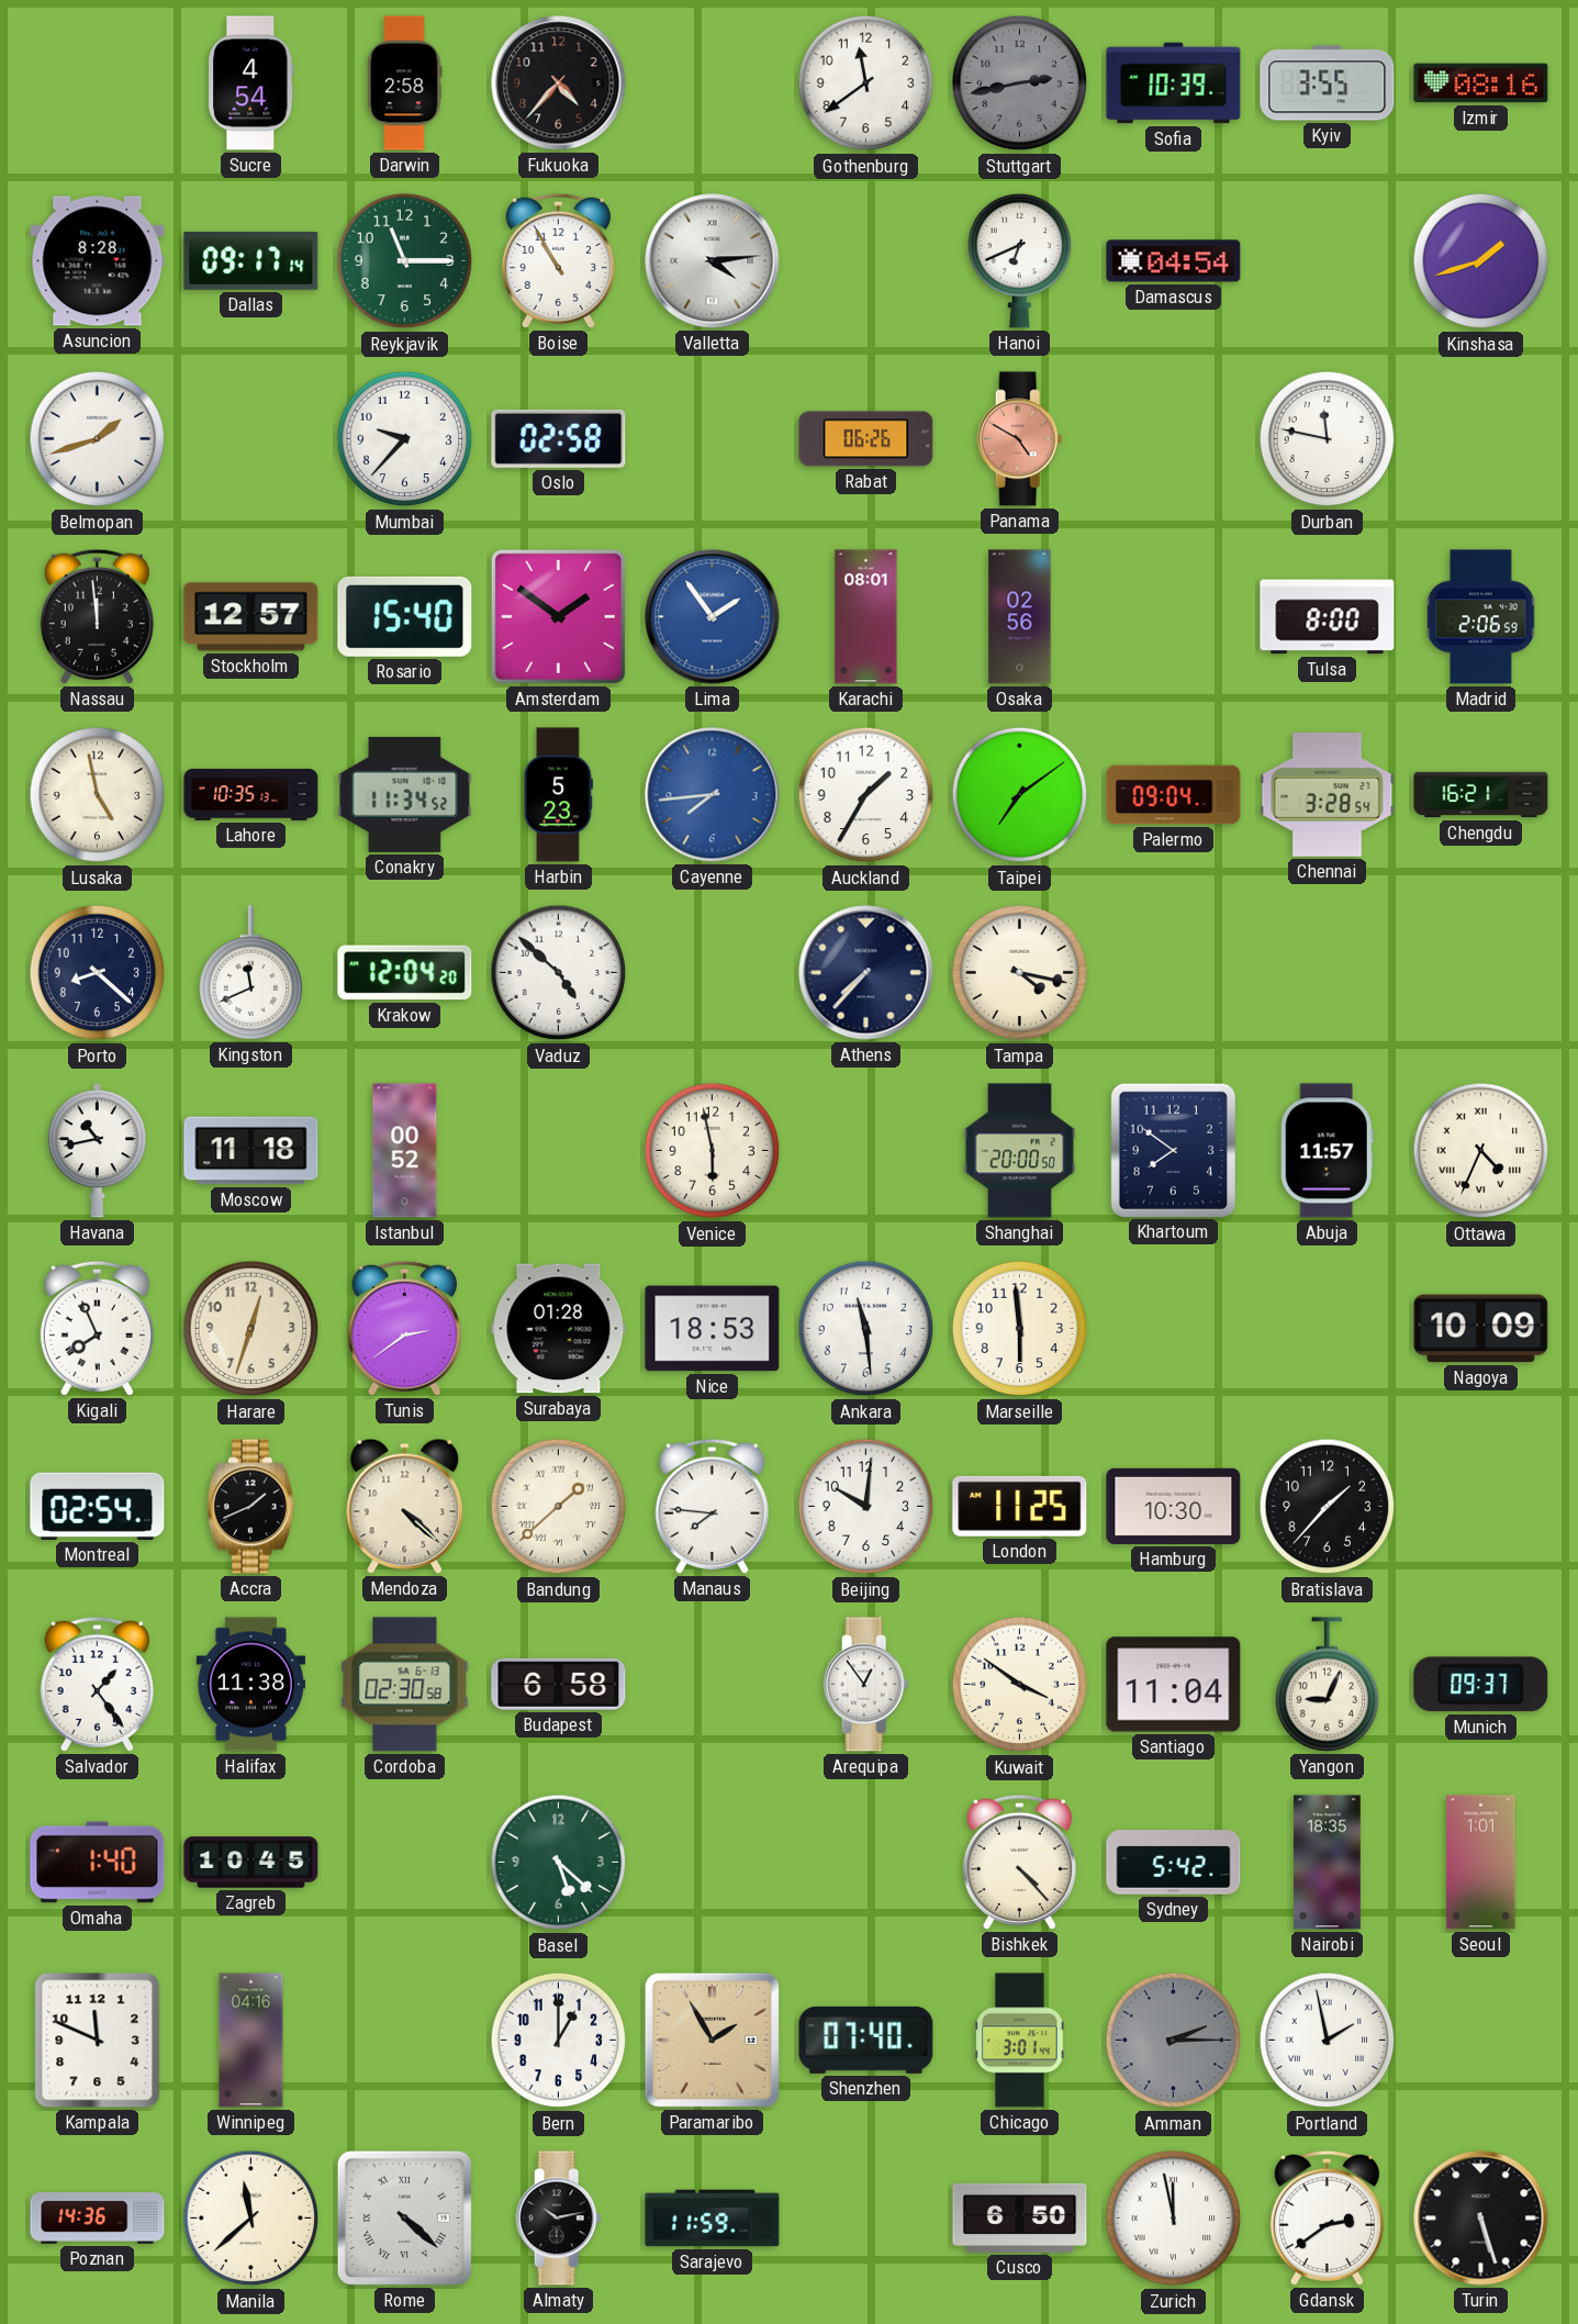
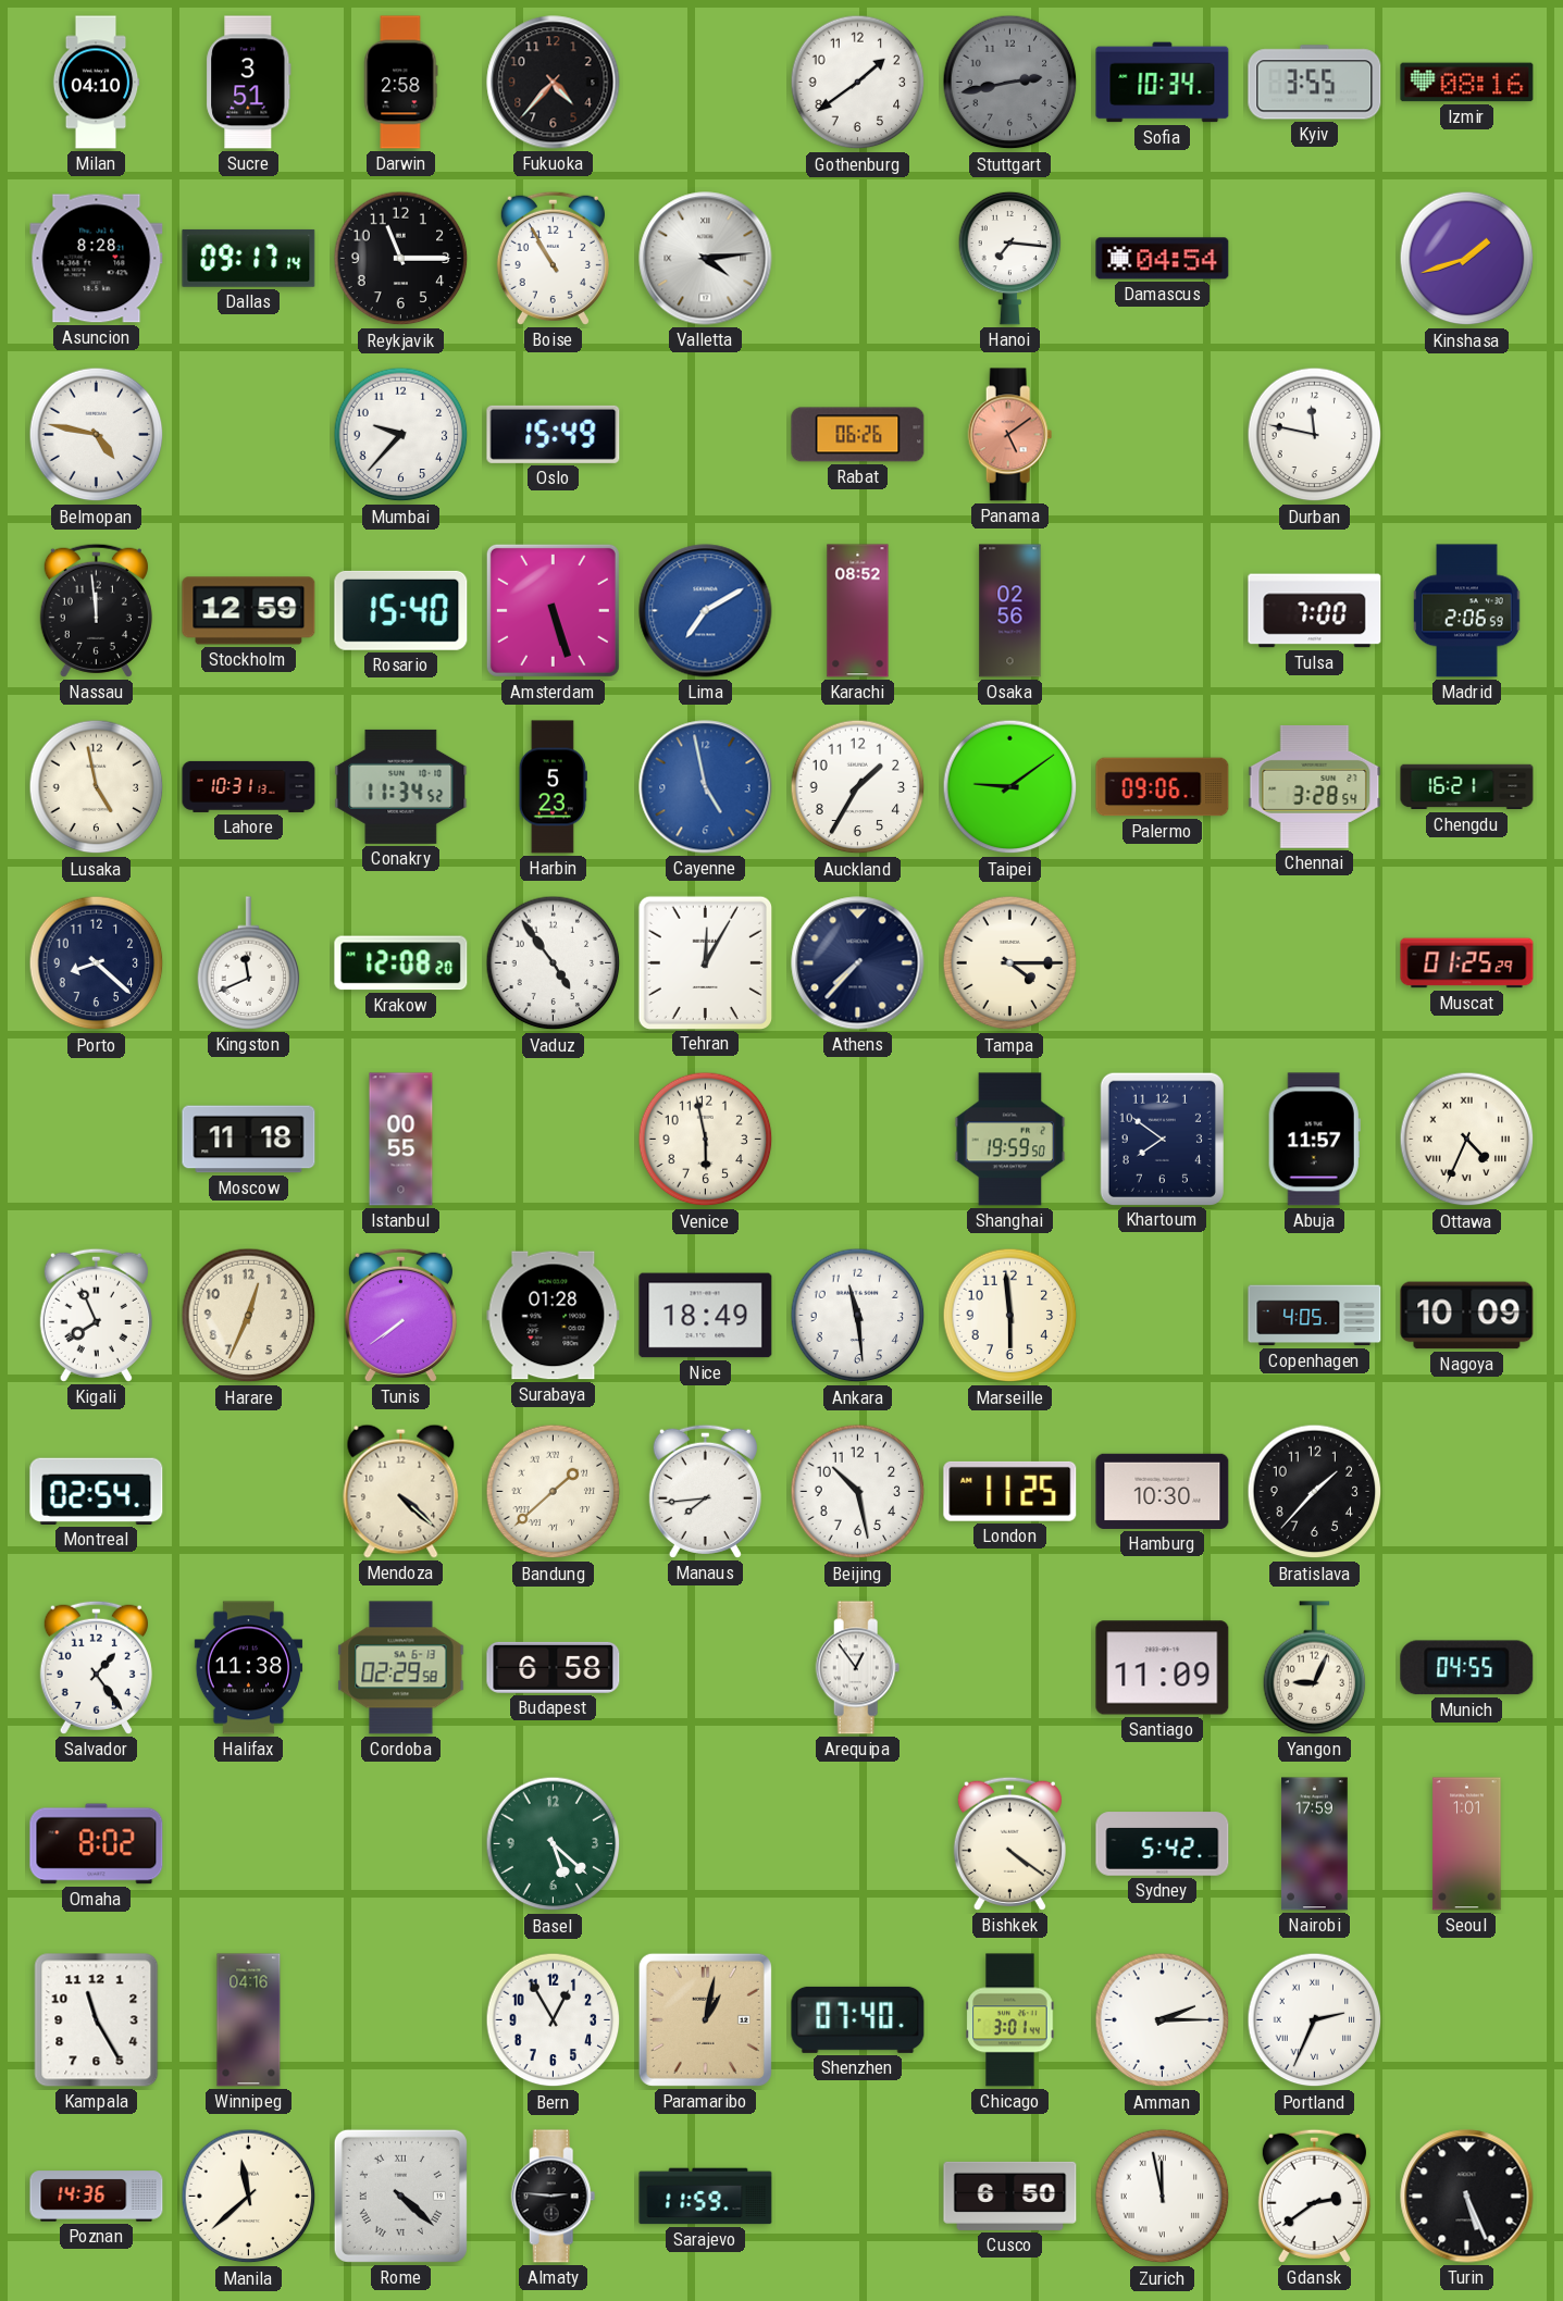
Milan: none -> 04:10
Sucre: 4:54 -> 3:51
Gothenburg: 11:39 -> 1:39
Sofia: 10:39 -> 10:34
Reykjavik dial: green -> black
Hanoi: 6:41 -> 7:16
Belmopan: 1:42 -> 4:47
Oslo: 02:58 -> 15:49
Panama: 4:50 -> 5:09
Stockholm: 12:57 -> 12:59
Amsterdam: 1:51 -> 5:27
Lima: 1:54 -> 7:10
Karachi: 08:01 -> 08:52
Tulsa: 8:00 -> 7:00
Lahore: 10:35 -> 10:31
Cayenne: 7:44 -> 4:58
Taipei: 7:09 -> 9:09
Palermo: 09:04 -> 09:06
Krakow: 12:04 -> 12:08
Vaduz: 4:52 -> 4:54
Tehran: none -> 12:05
Tampa: 4:17 -> 4:15
Muscat: none -> 01:25
Havana: 10:43 -> none
Istanbul: 00:52 -> 00:55
Shanghai: 20:00 -> 19:59
Harare: 12:33 -> 12:34
Tunis: 2:39 -> 7:39
Nice: 18:53 -> 18:49
Copenhagen: none -> 4:05
Accra: 1:41 -> none
Manaus: 7:46 -> 7:44
Beijing: 10:01 -> 10:28
Cordoba: 02:30 -> 02:29
Kuwait: 3:51 -> none
Santiago: 11:04 -> 11:09
Munich: 09:37 -> 04:55
Omaha: 1:40 -> 8:02
Zagreb: 10:45 -> none
Bishkek: 4:23 -> 4:21
Nairobi: 18:35 -> 17:59
Kampala: 11:49 -> 11:25
Bern: 1:00 -> 12:55
Paramaribo: 1:55 -> 1:02
Amman dial: grey -> white
Portland: 1:58 -> 2:34
Almaty: 10:13 -> 2:46
Turin: 5:27 -> 5:26
